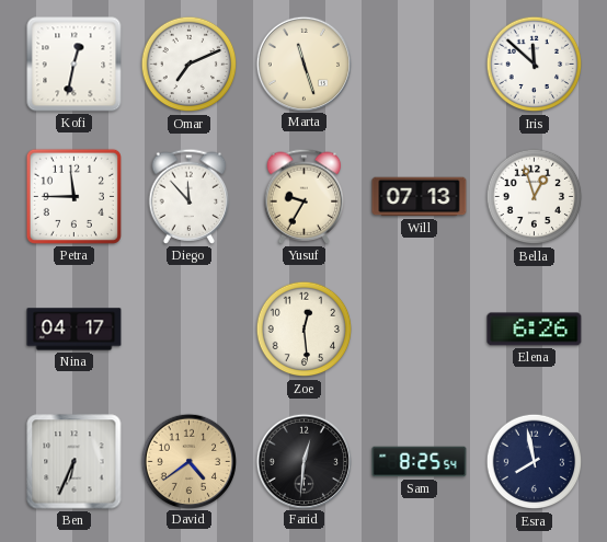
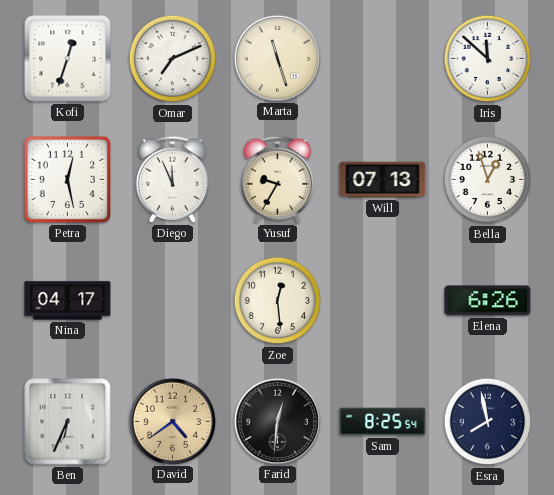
Kofi: 12:32 -> 12:33
Petra: 11:45 -> 12:28
Diego: 11:53 -> 11:56
